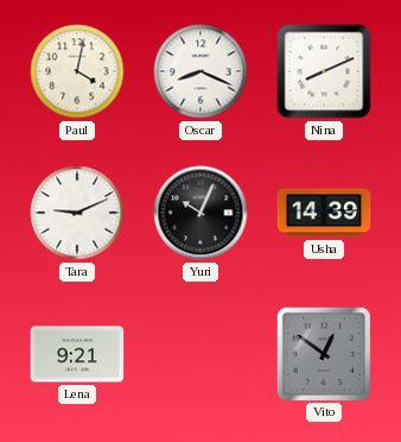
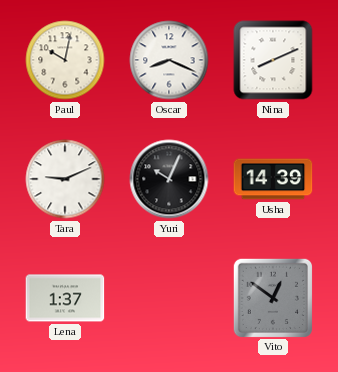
Paul: 4:02 -> 10:02
Lena: 9:21 -> 1:37
